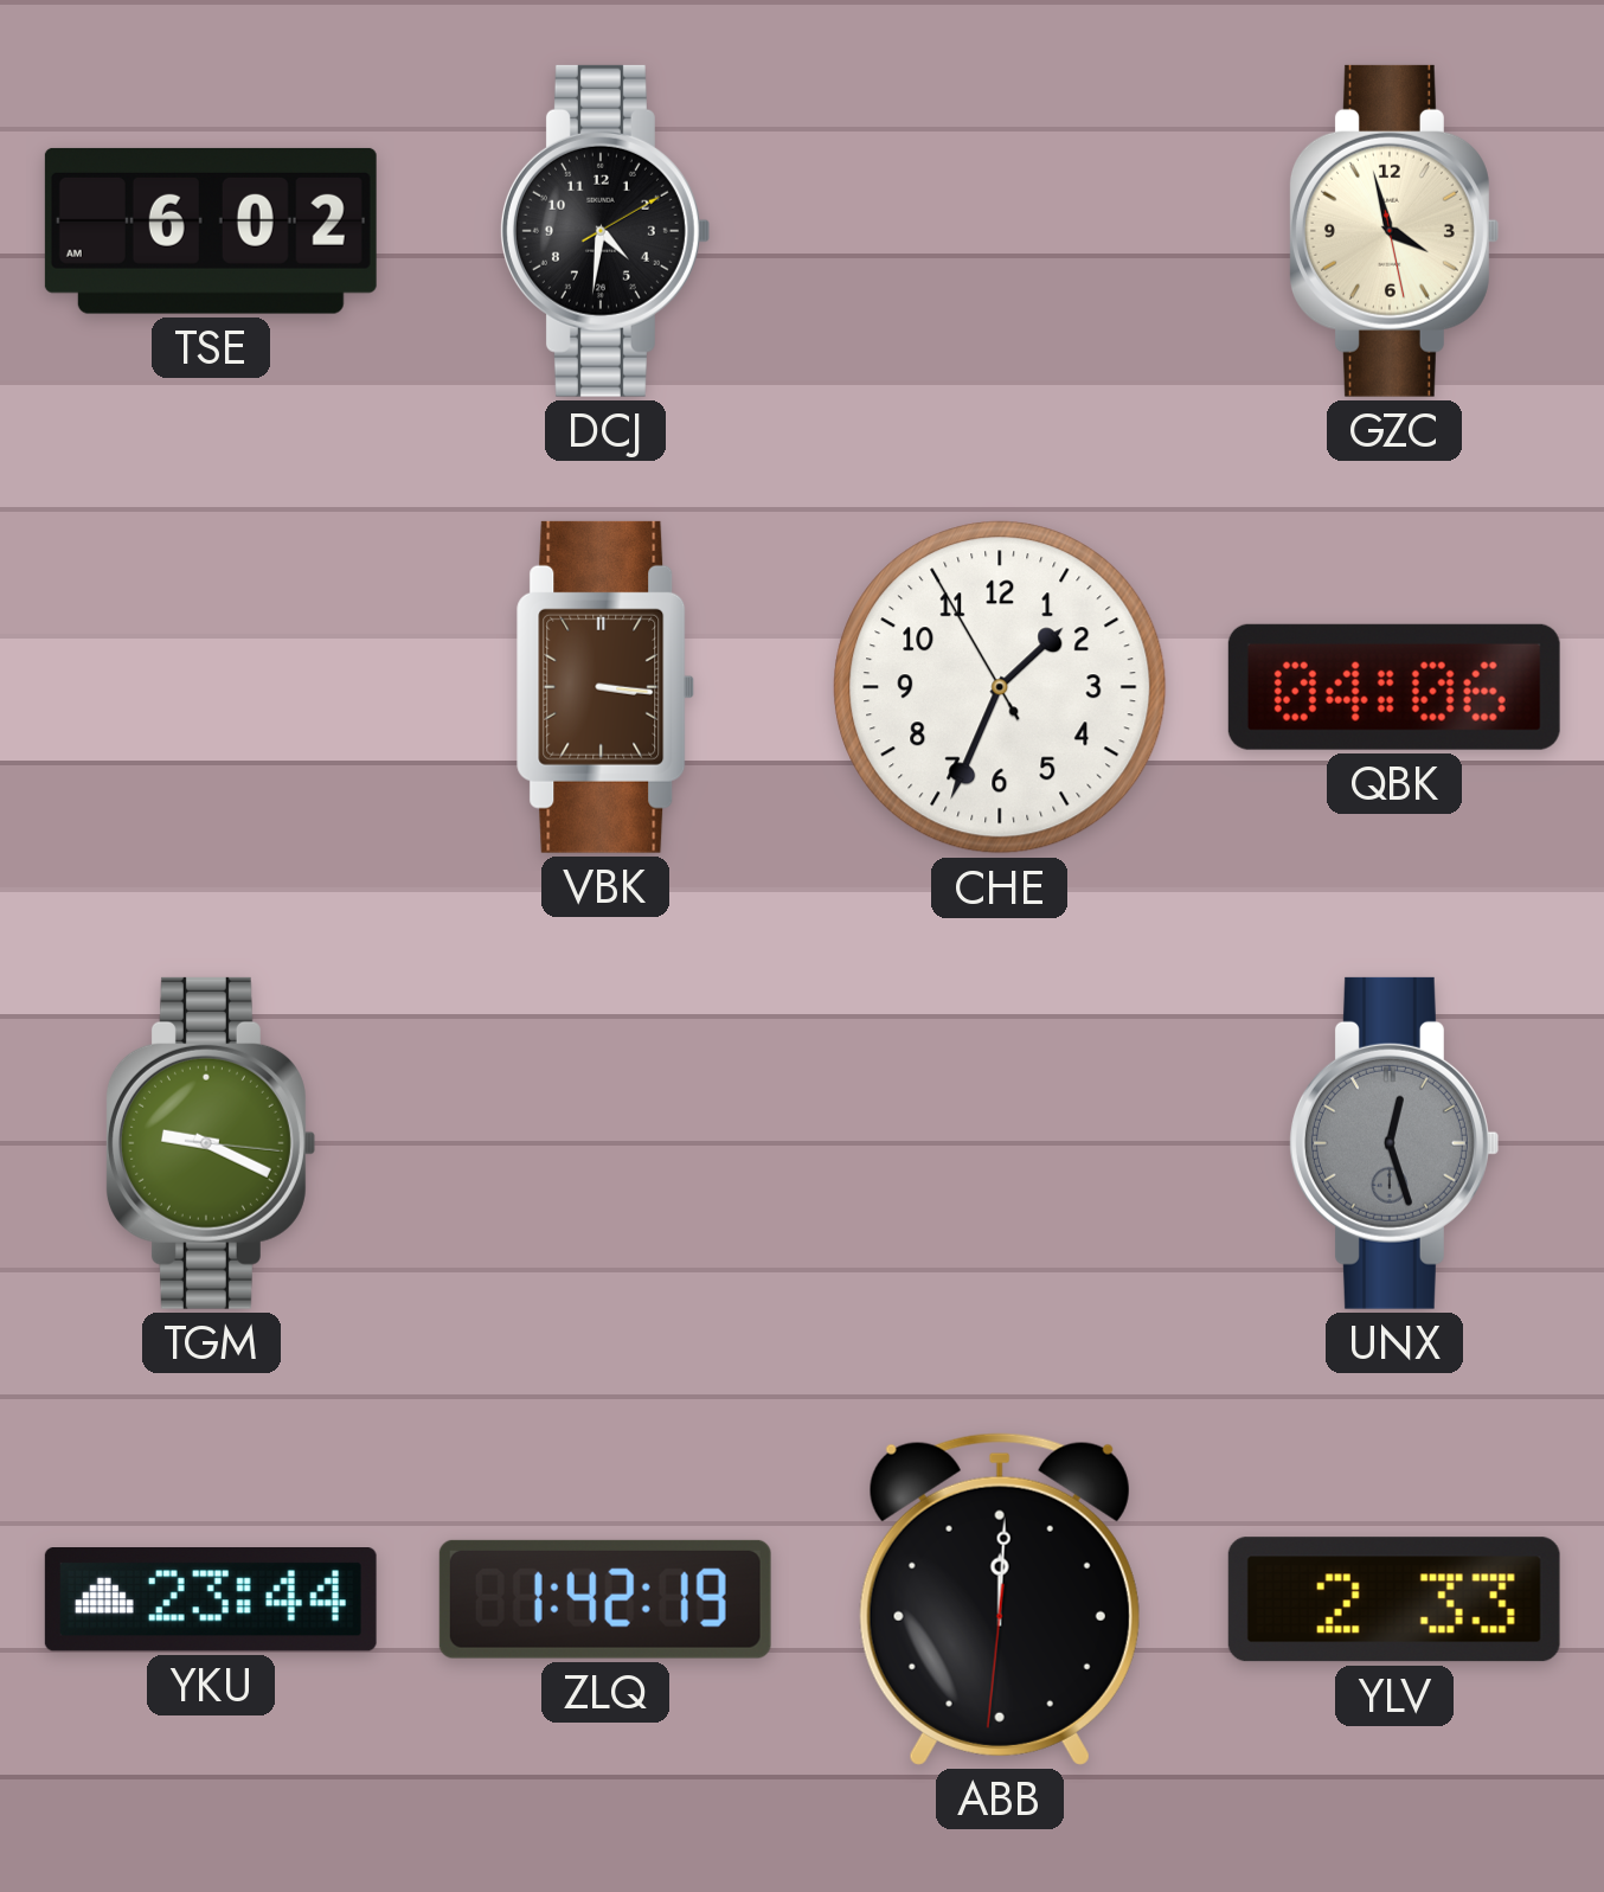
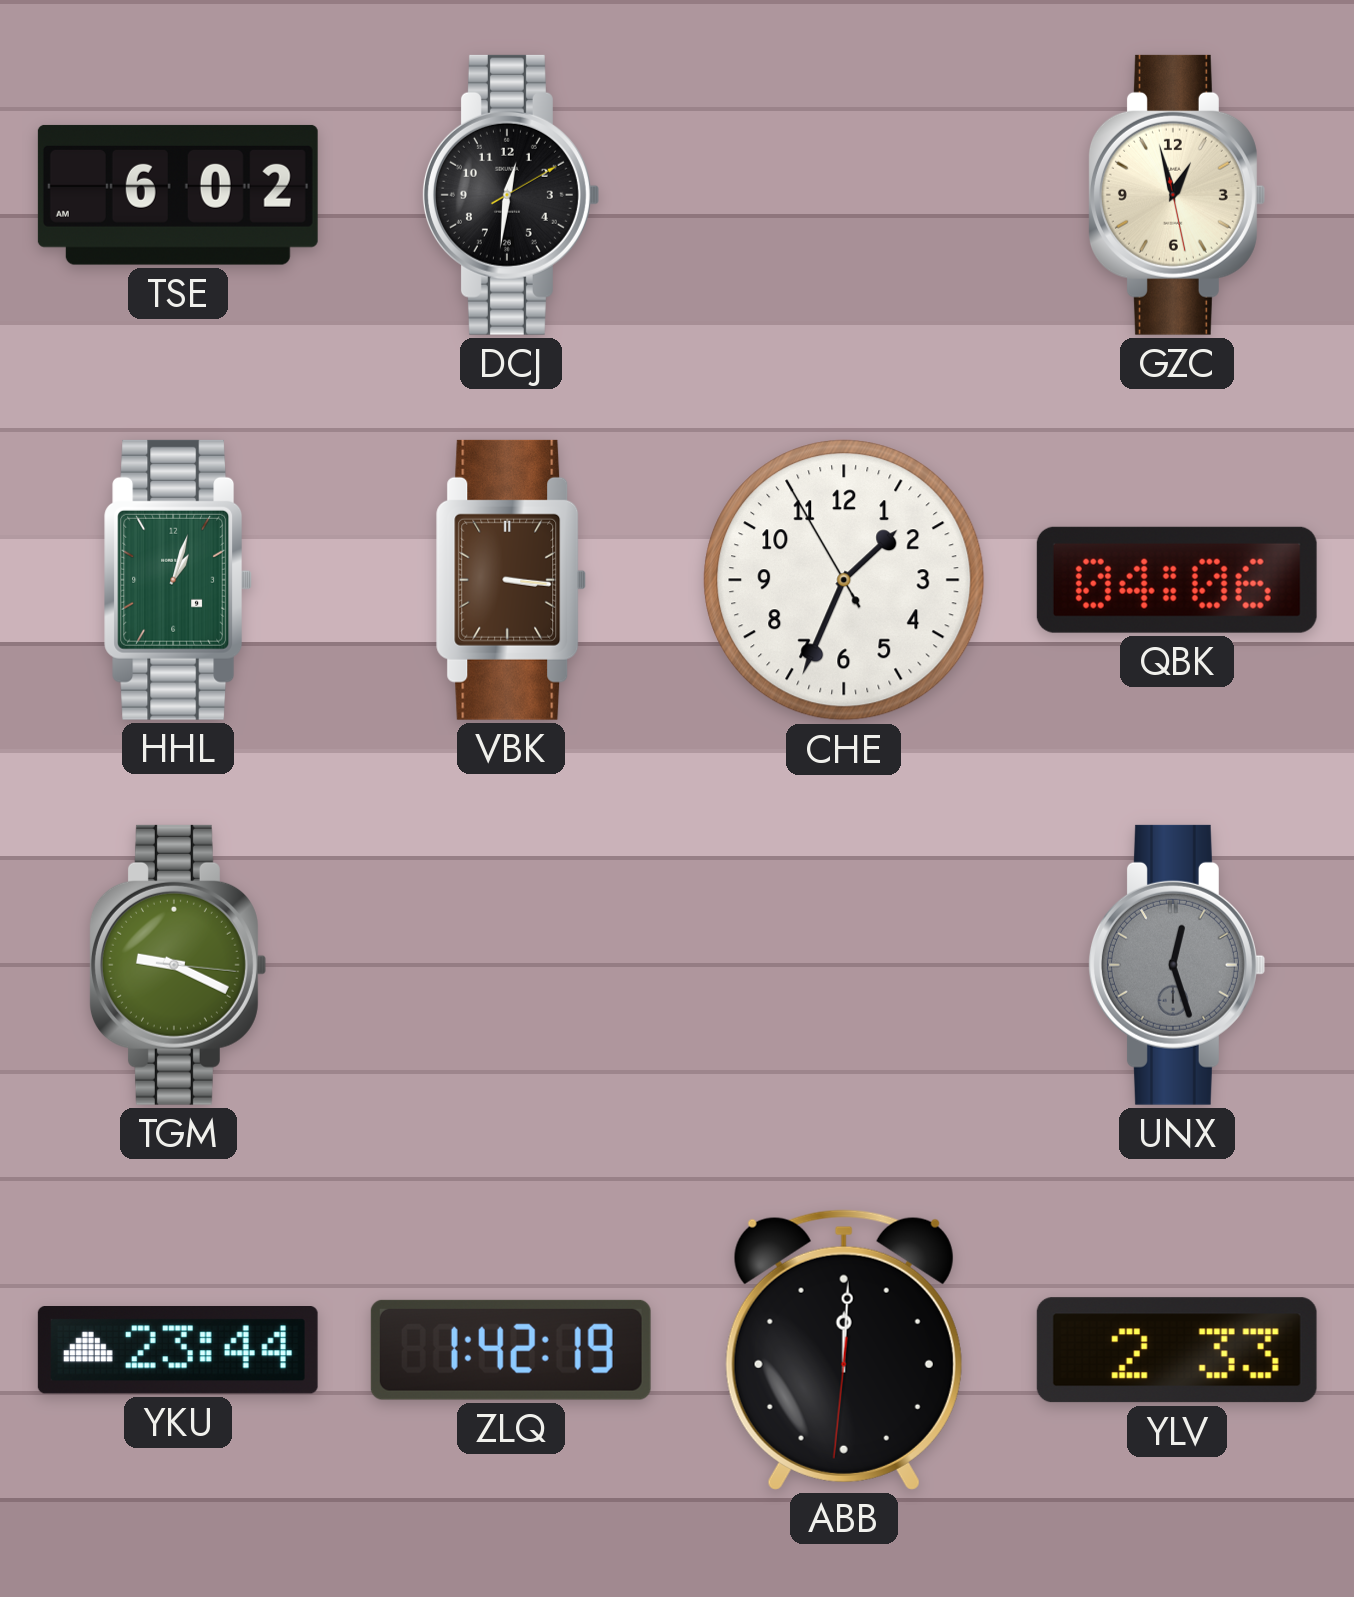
DCJ: 4:31 -> 12:31
GZC: 3:57 -> 12:57
HHL: none -> 1:03
